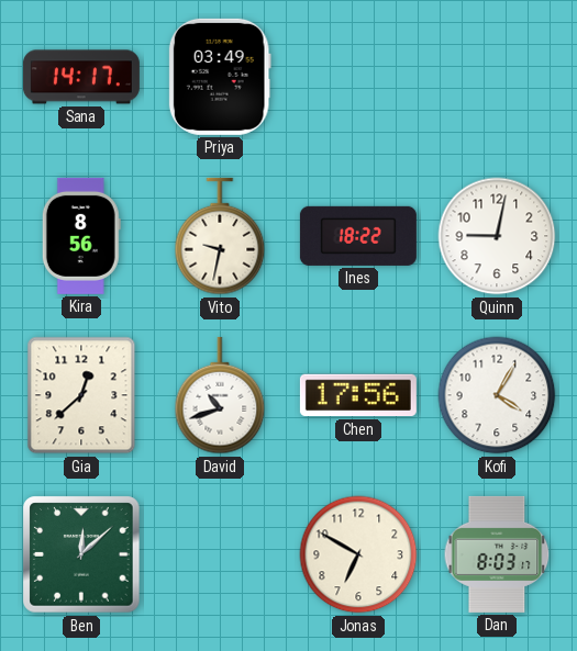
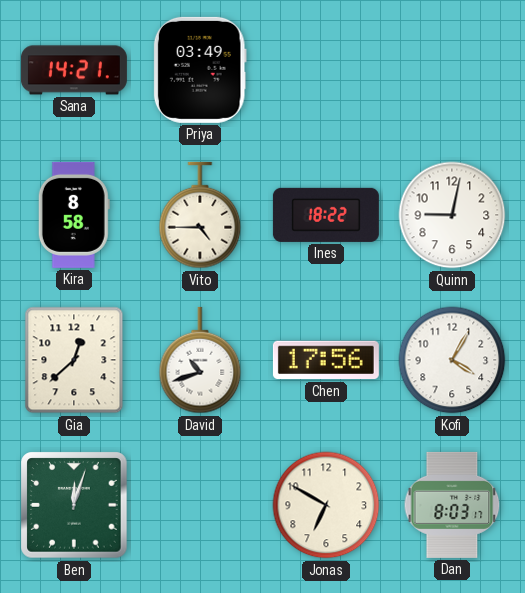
Sana: 14:17 -> 14:21
Kira: 8:56 -> 8:58
Vito: 9:32 -> 4:45
Ben: 12:08 -> 12:03
